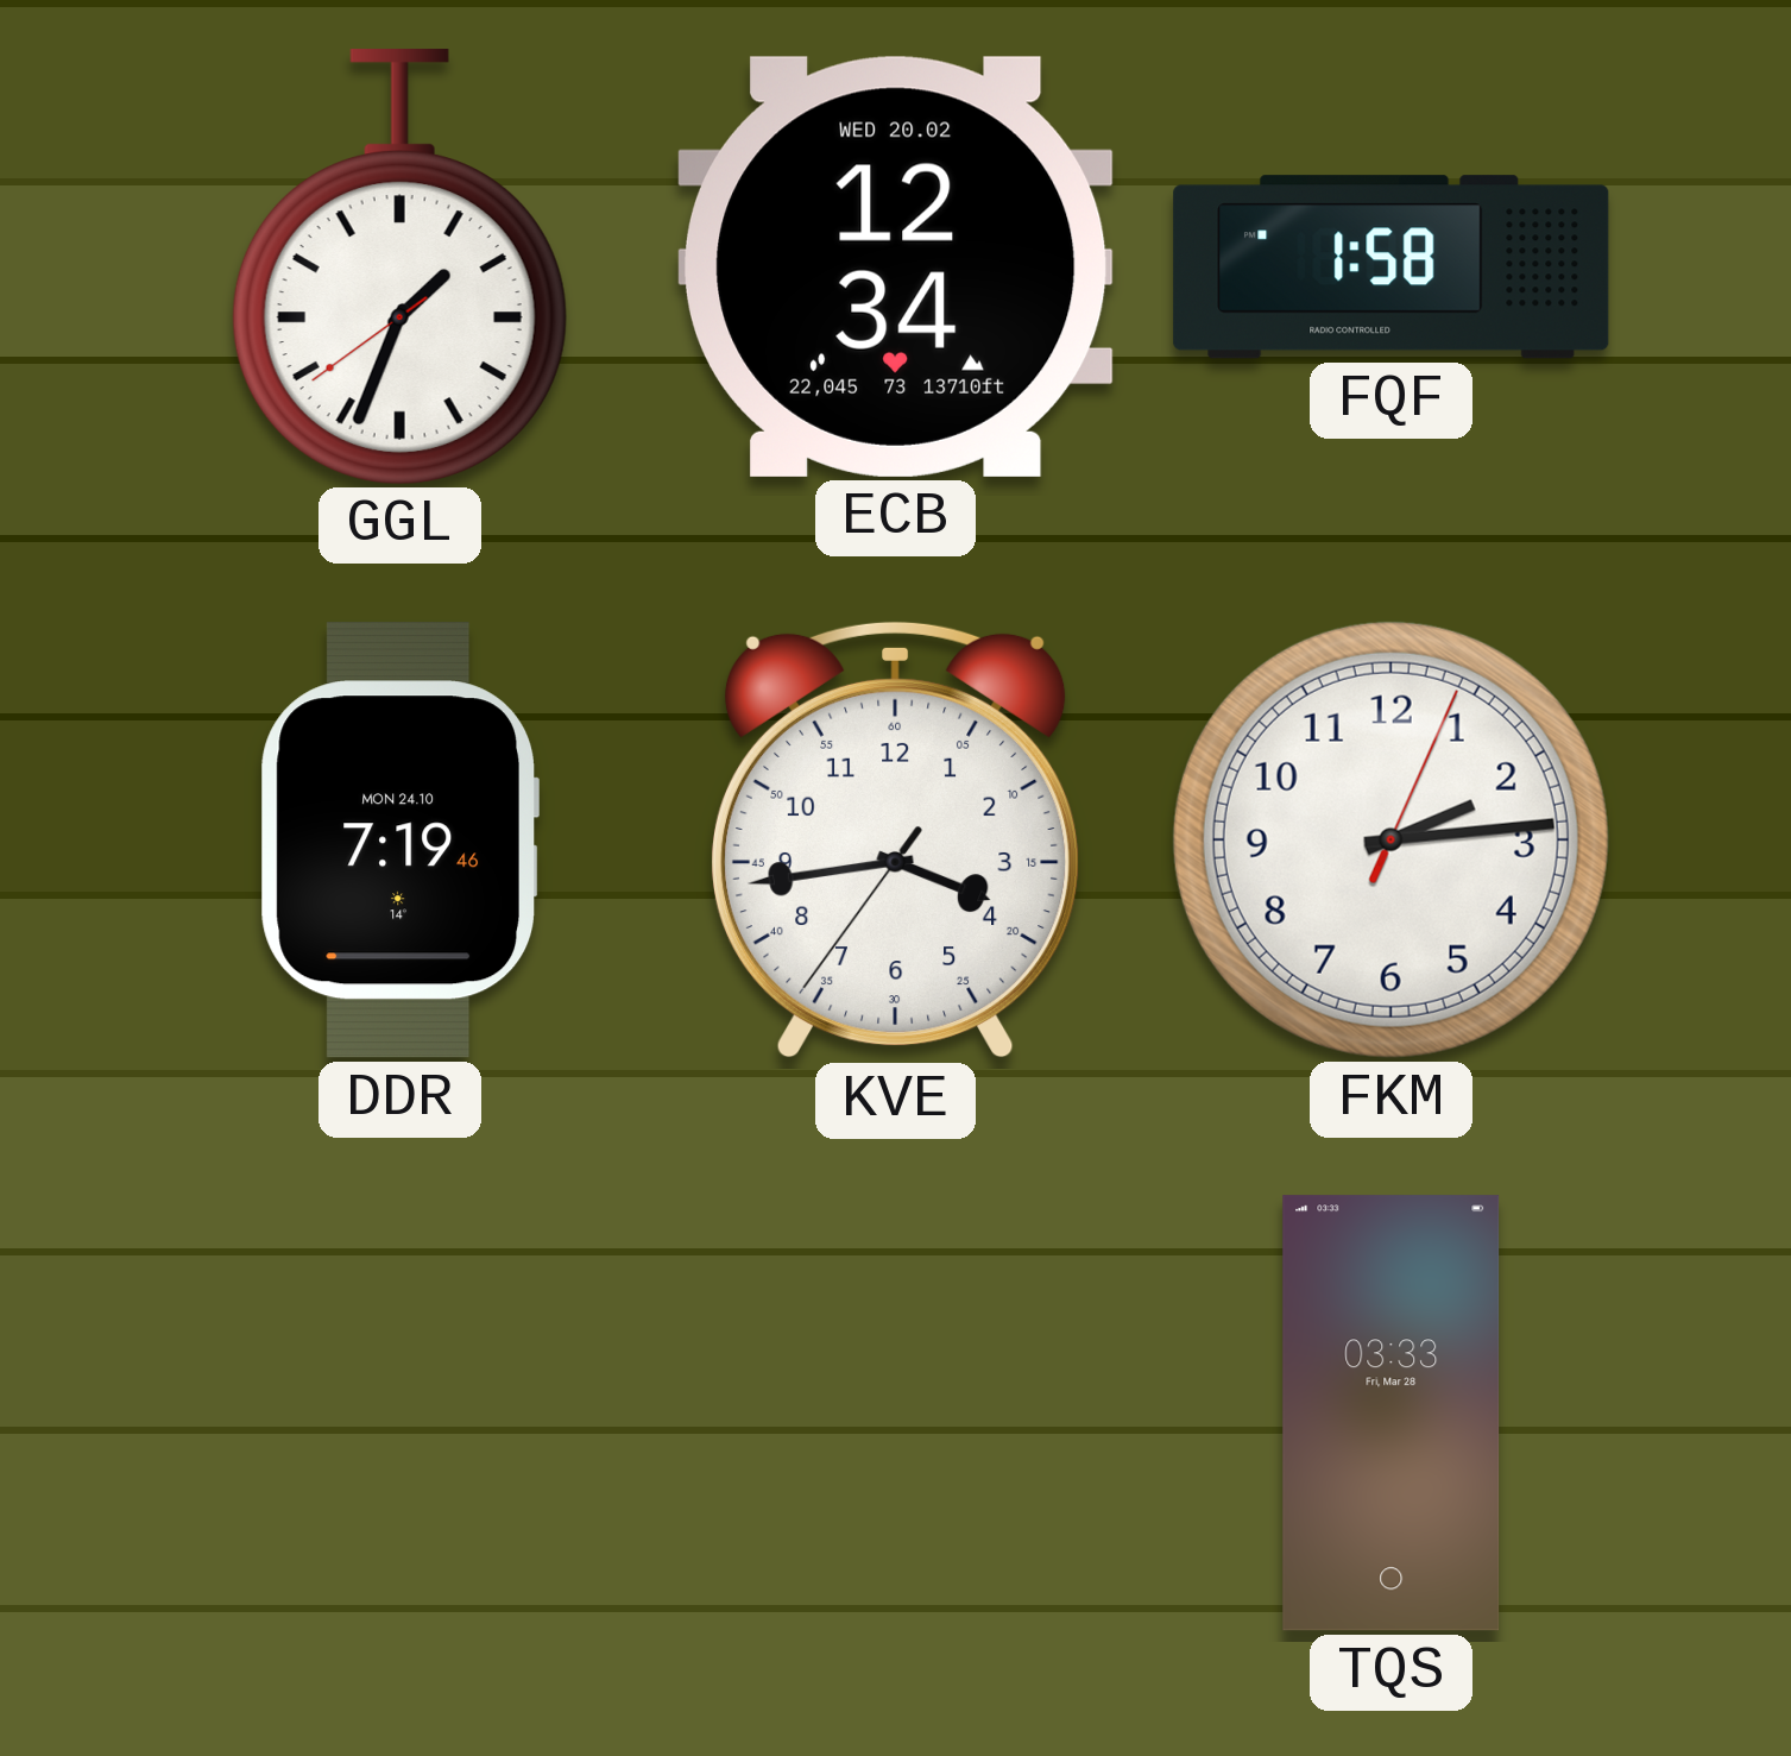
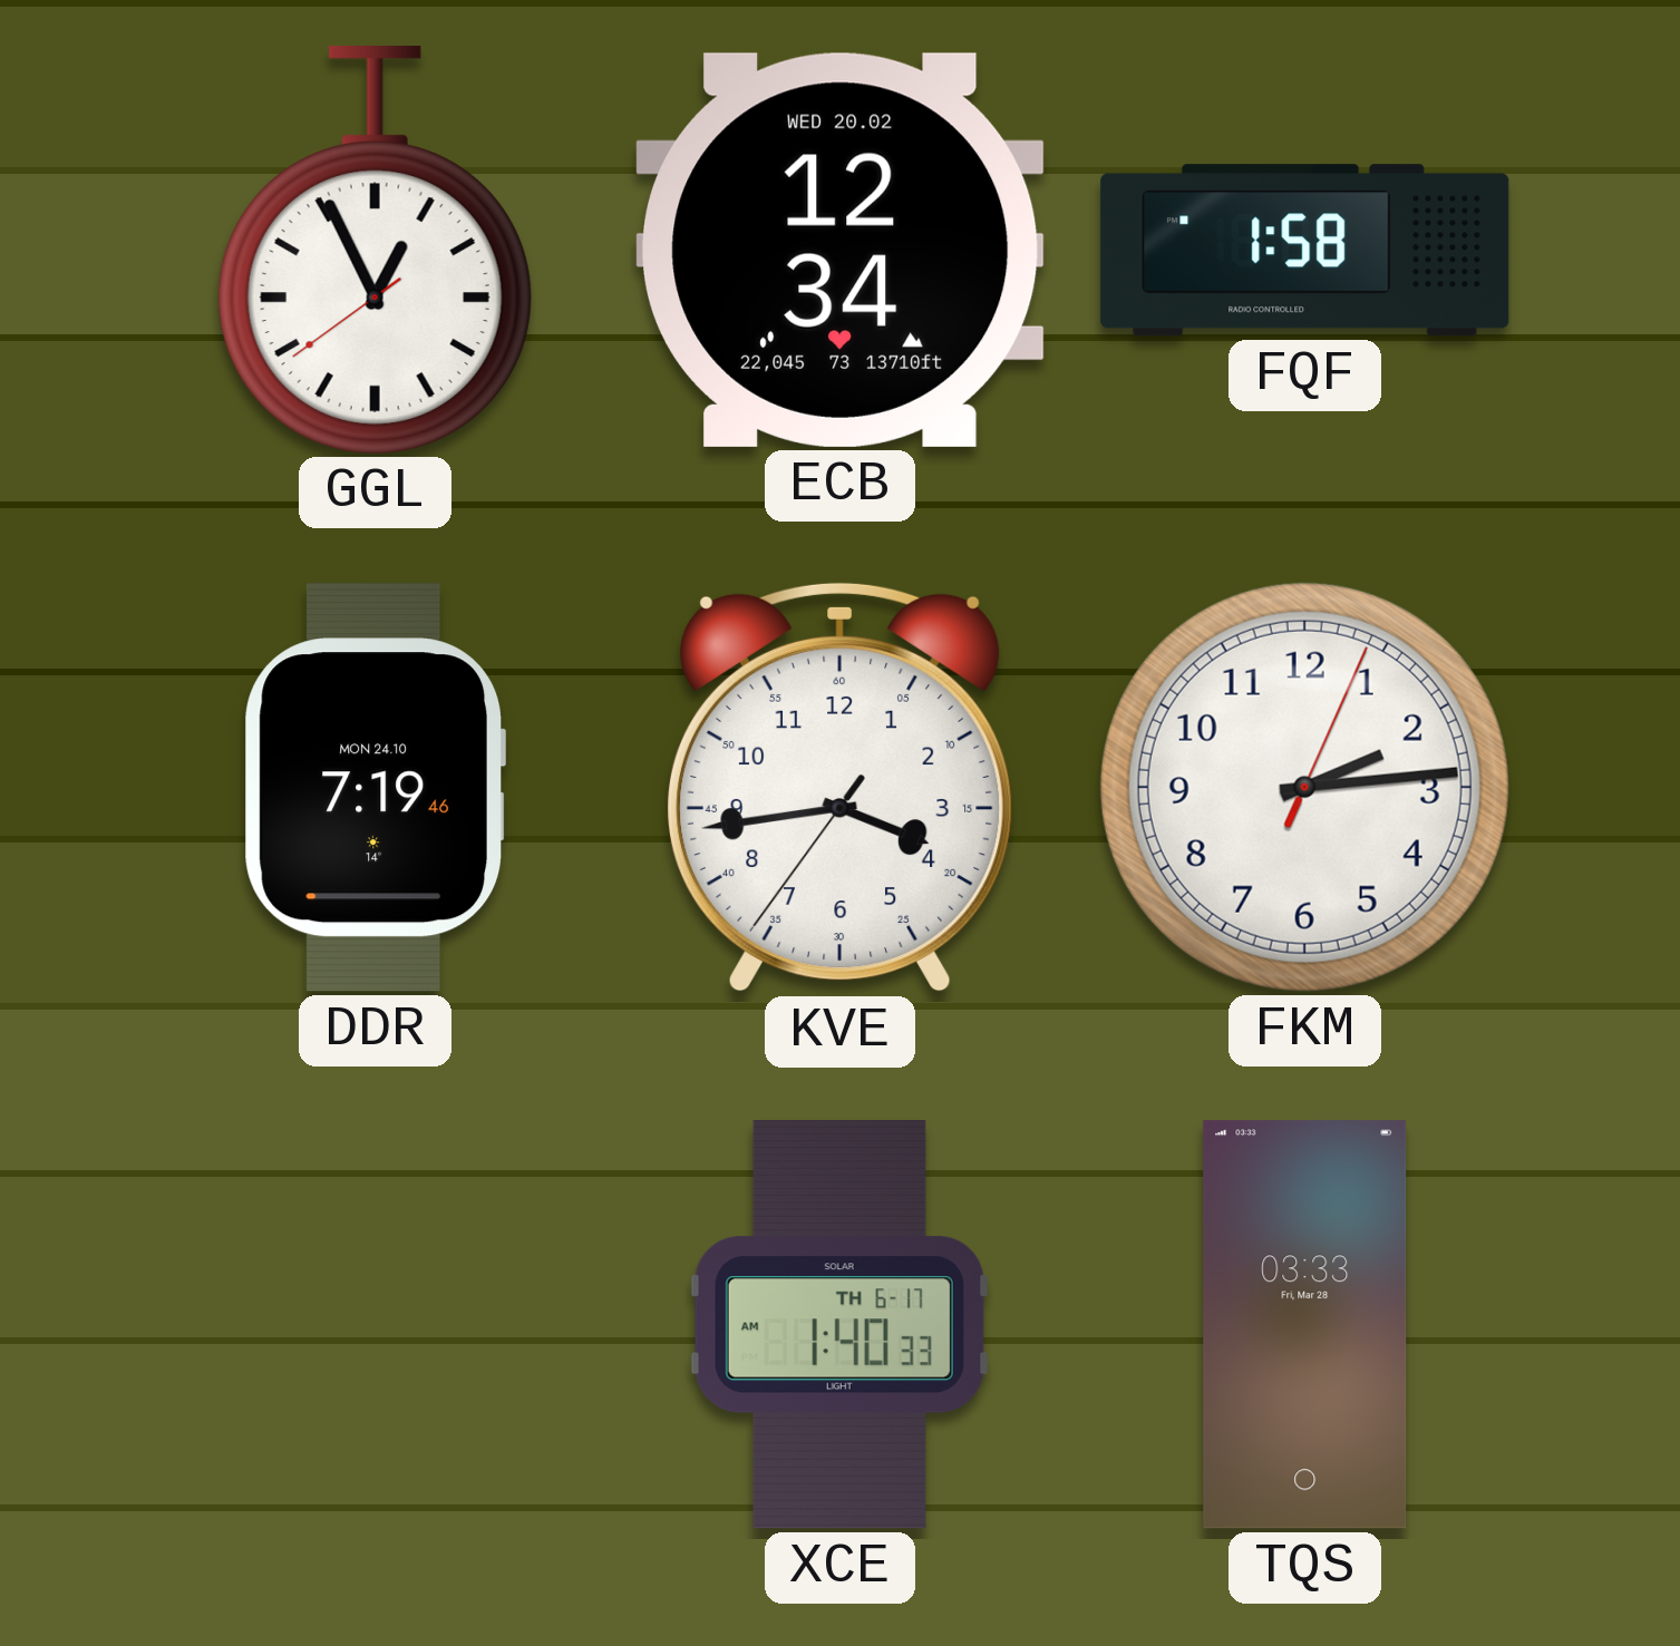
GGL: 1:33 -> 12:55
XCE: none -> 1:40
